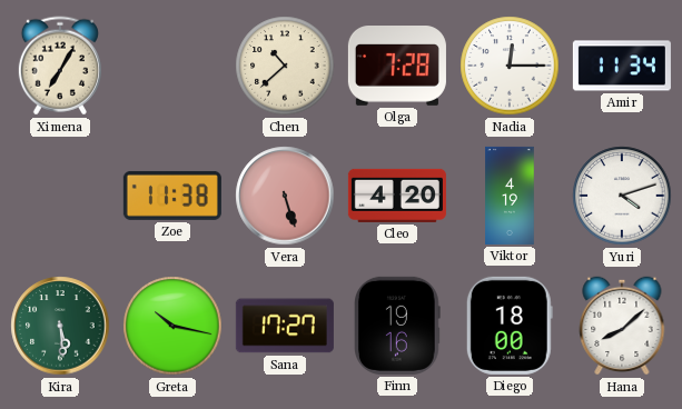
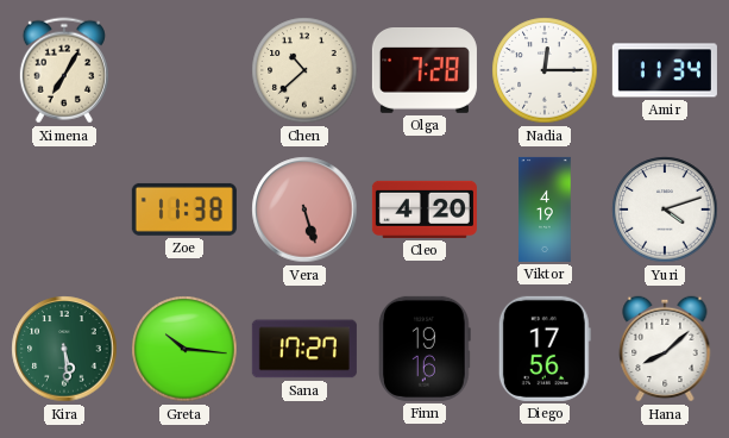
Greta: 10:17 -> 10:16
Diego: 18:00 -> 17:56
